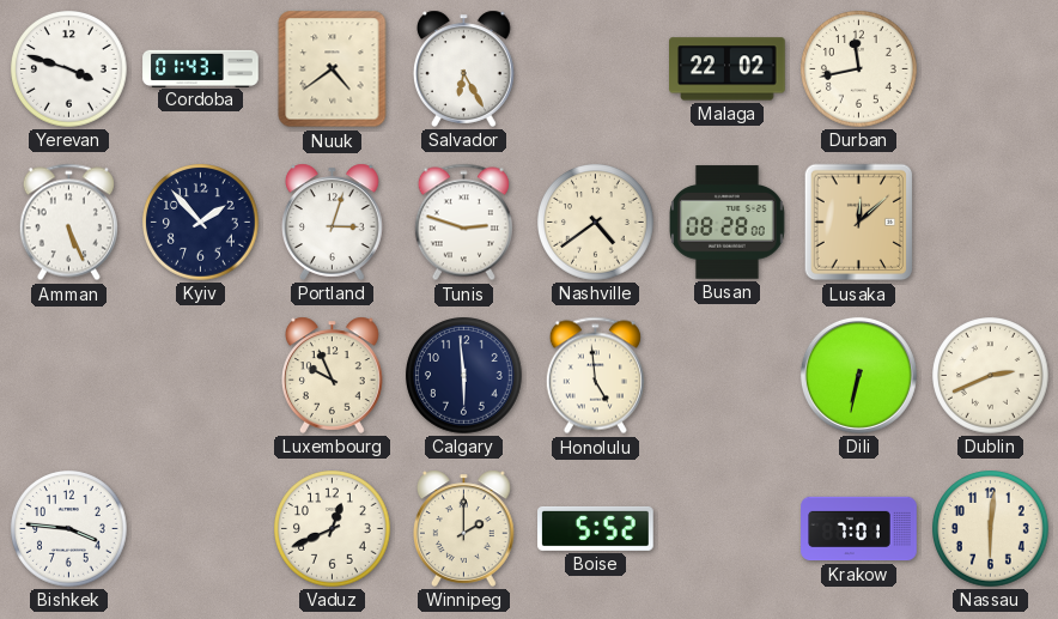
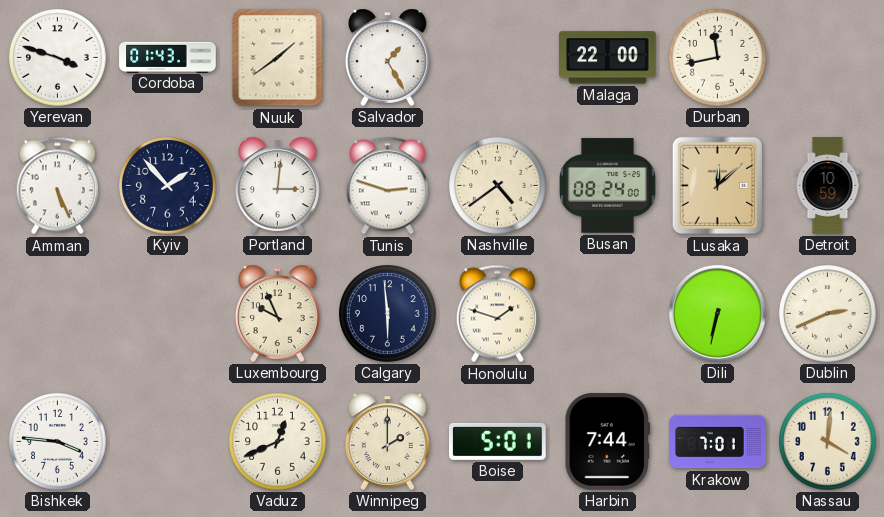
Nuuk: 4:39 -> 1:39
Salvador: 6:25 -> 1:25
Malaga: 22:02 -> 22:00
Portland: 3:03 -> 3:01
Busan: 08:28 -> 08:24
Detroit: none -> 10:59
Honolulu: 4:59 -> 1:48
Boise: 5:52 -> 5:01
Harbin: none -> 7:44
Nassau: 6:01 -> 4:01
